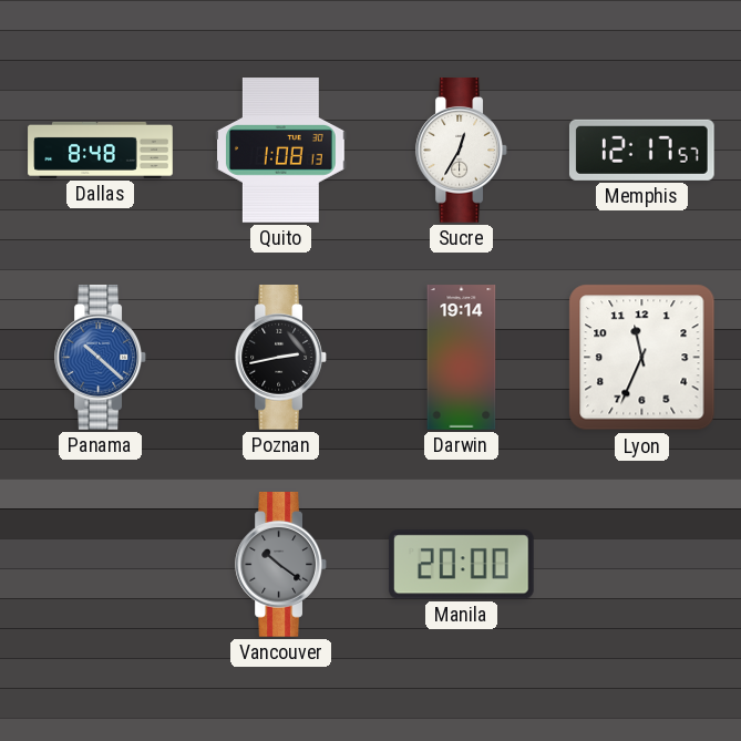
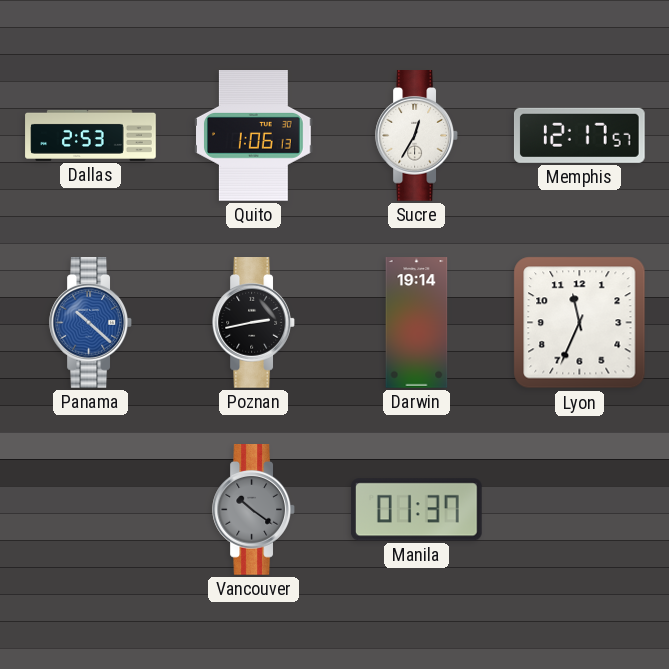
Dallas: 8:48 -> 2:53
Quito: 1:08 -> 1:06
Manila: 20:00 -> 01:37
